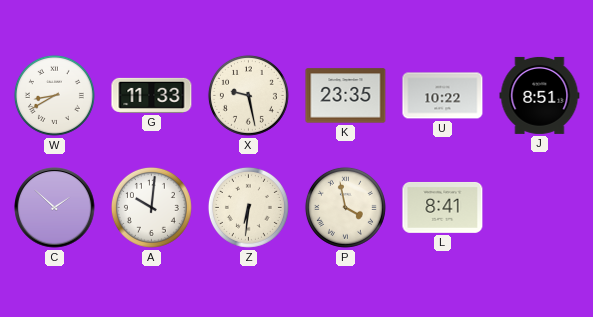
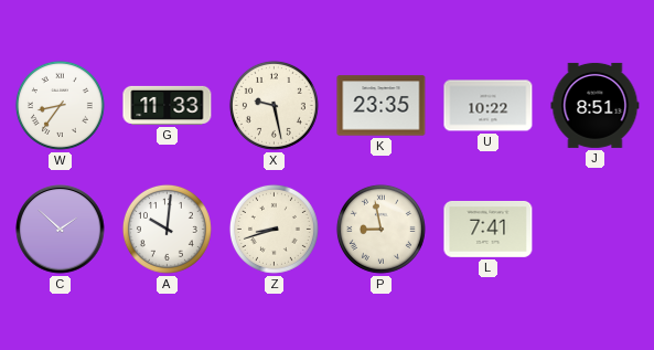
W: 8:40 -> 8:36
Z: 6:31 -> 8:42
P: 3:58 -> 8:58
L: 8:41 -> 7:41
